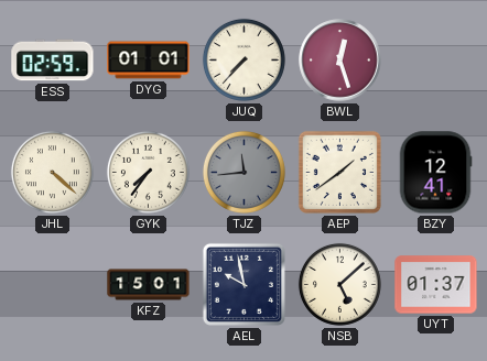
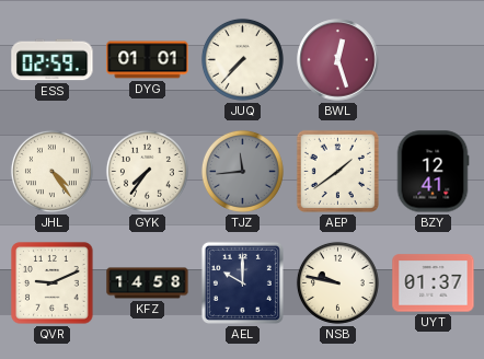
JHL: 4:22 -> 4:24
QVR: none -> 9:11
KFZ: 15:01 -> 14:58
AEL: 9:58 -> 10:00
NSB: 5:08 -> 9:47
